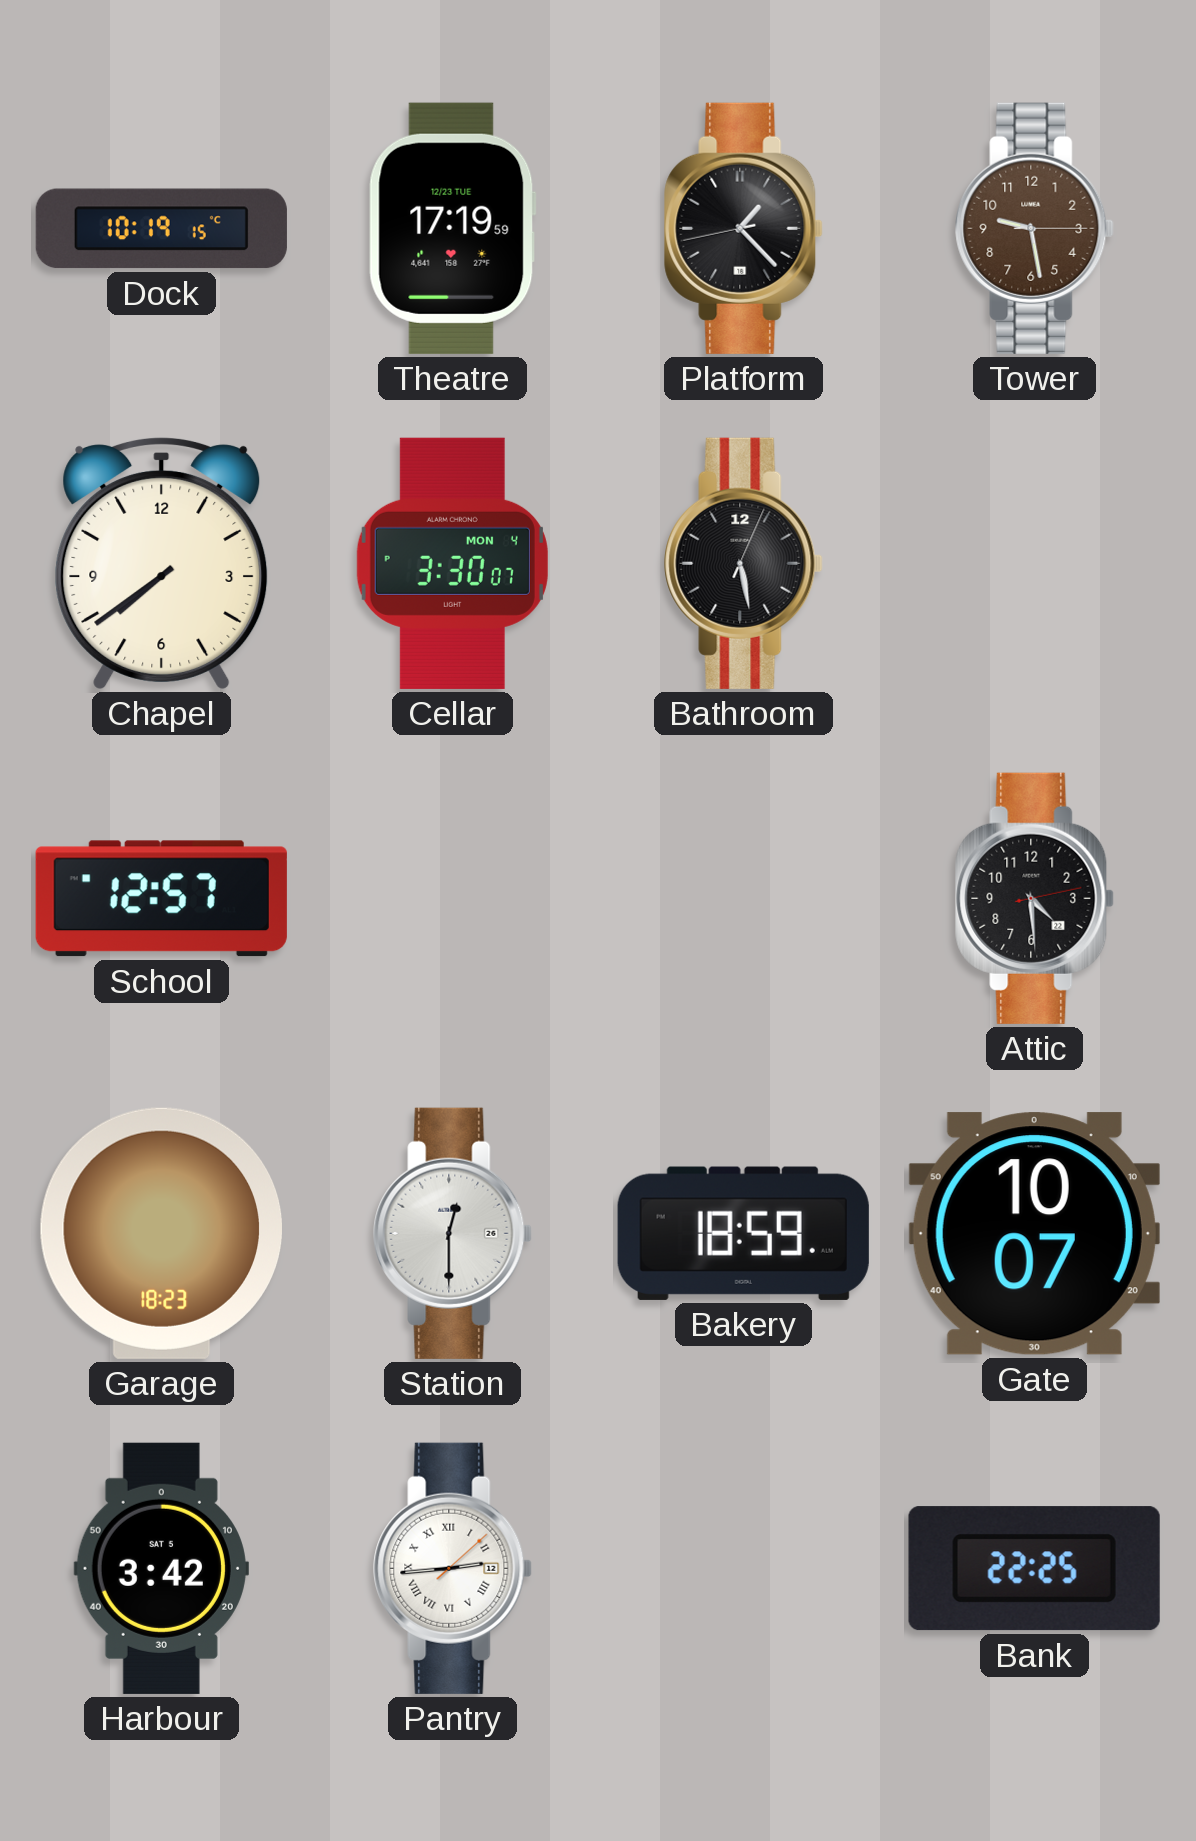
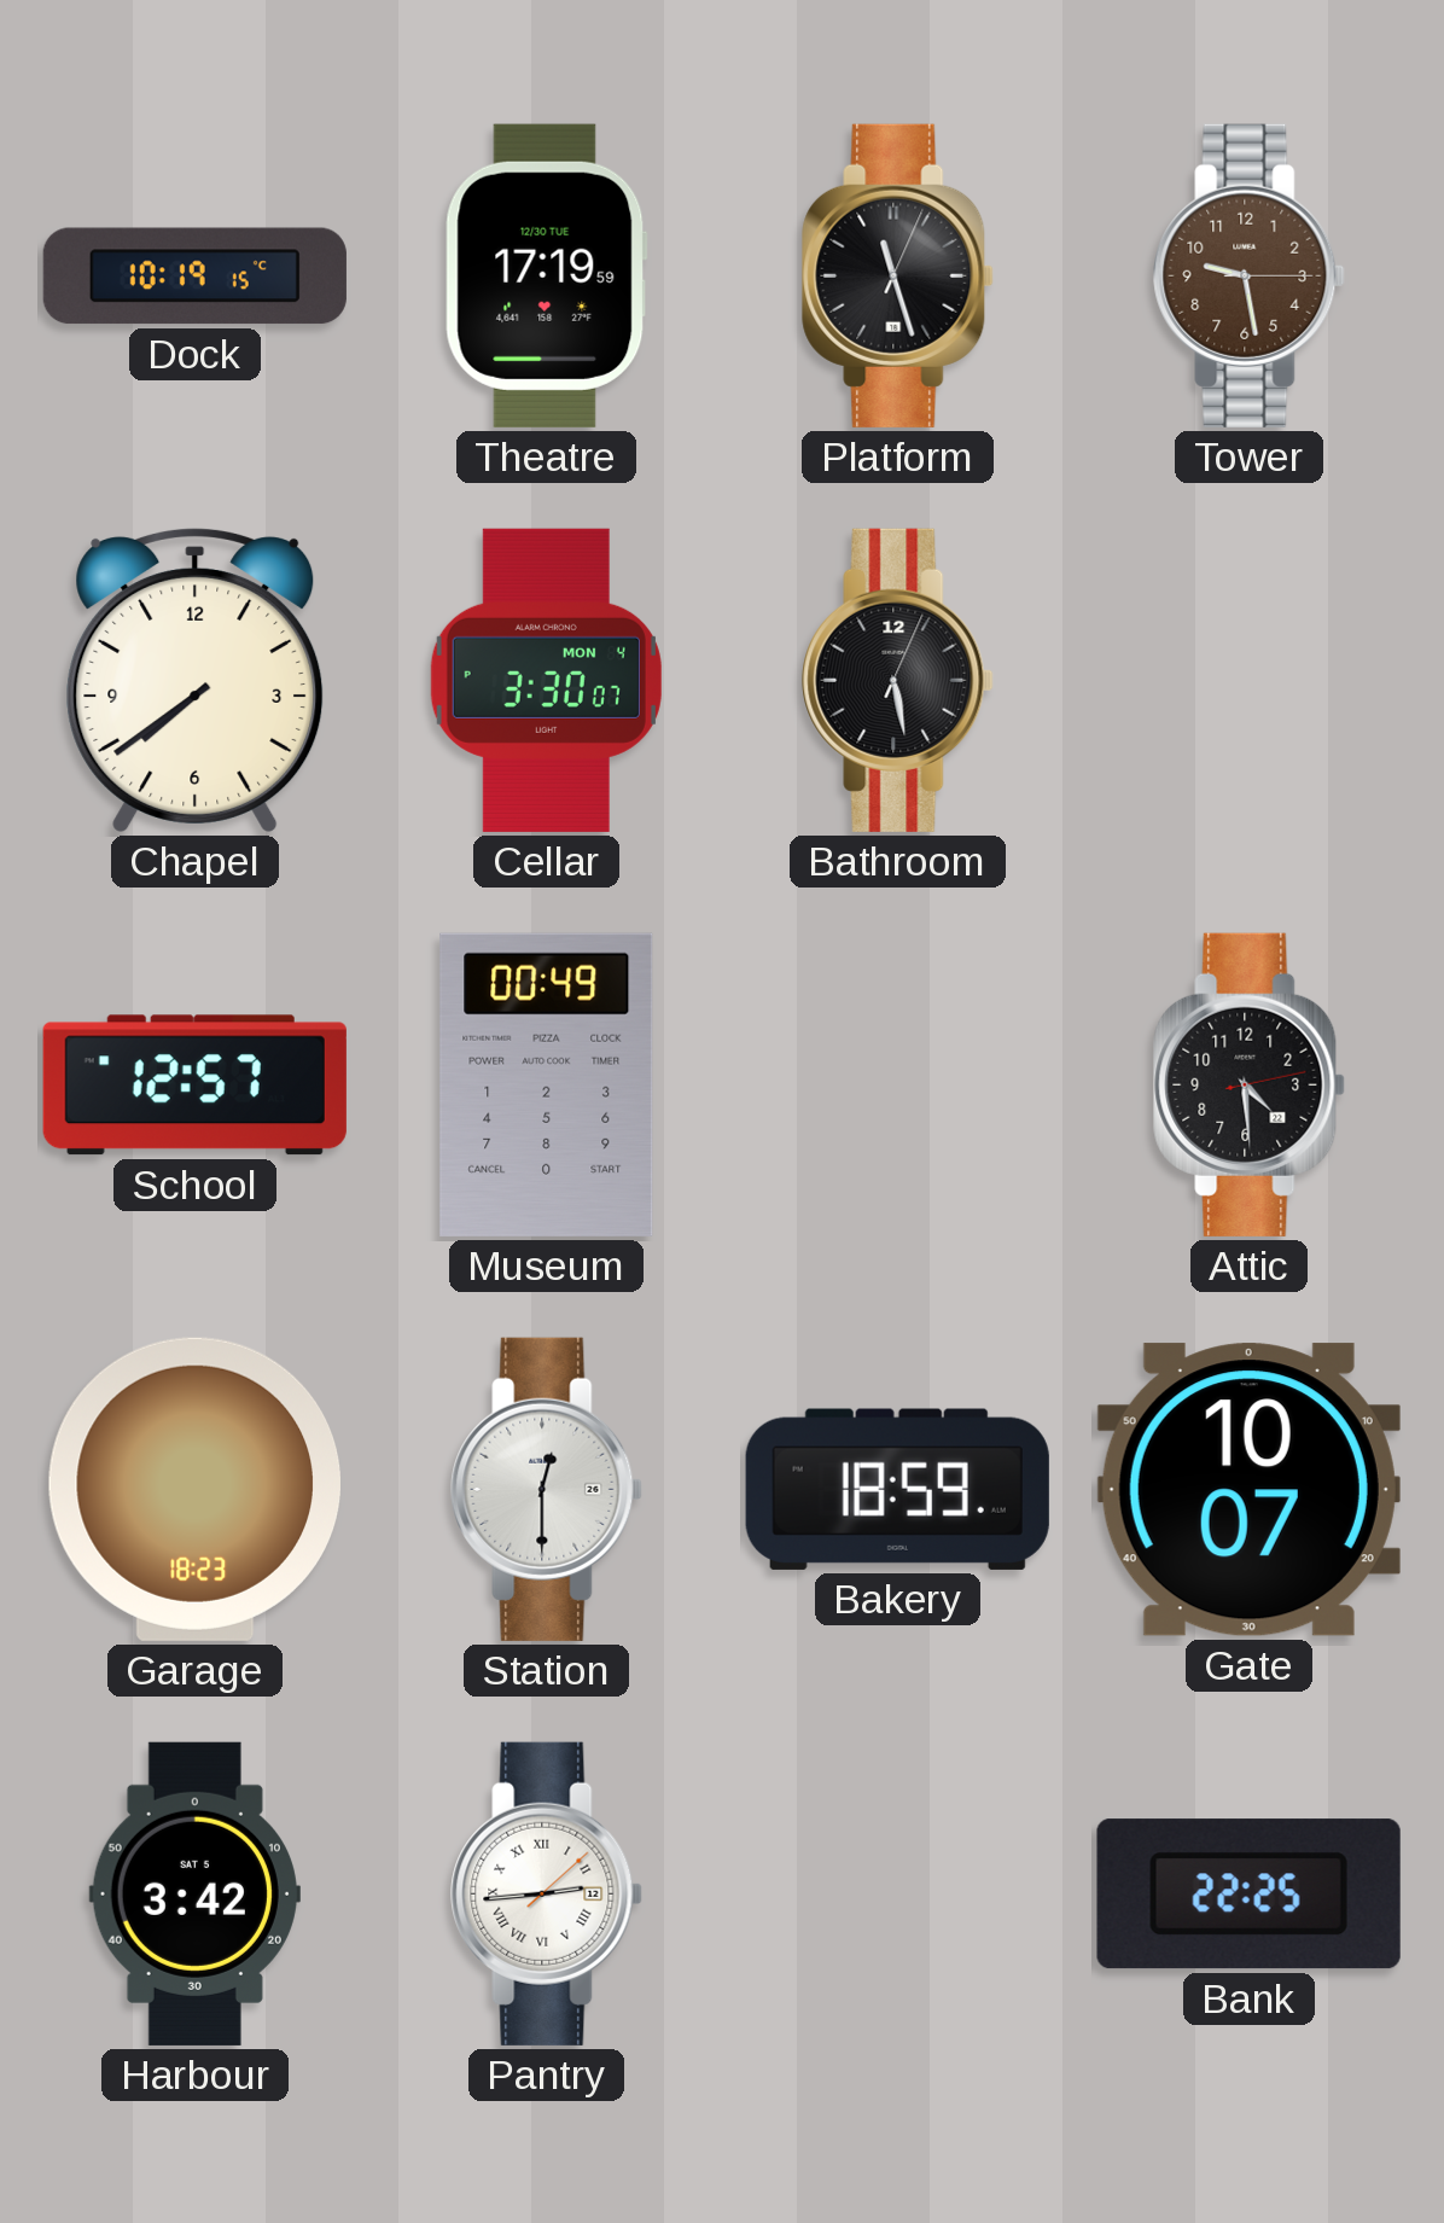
Theatre date: 12/23 TUE -> 12/30 TUE
Platform: 1:22 -> 11:27
Museum: none -> 00:49
